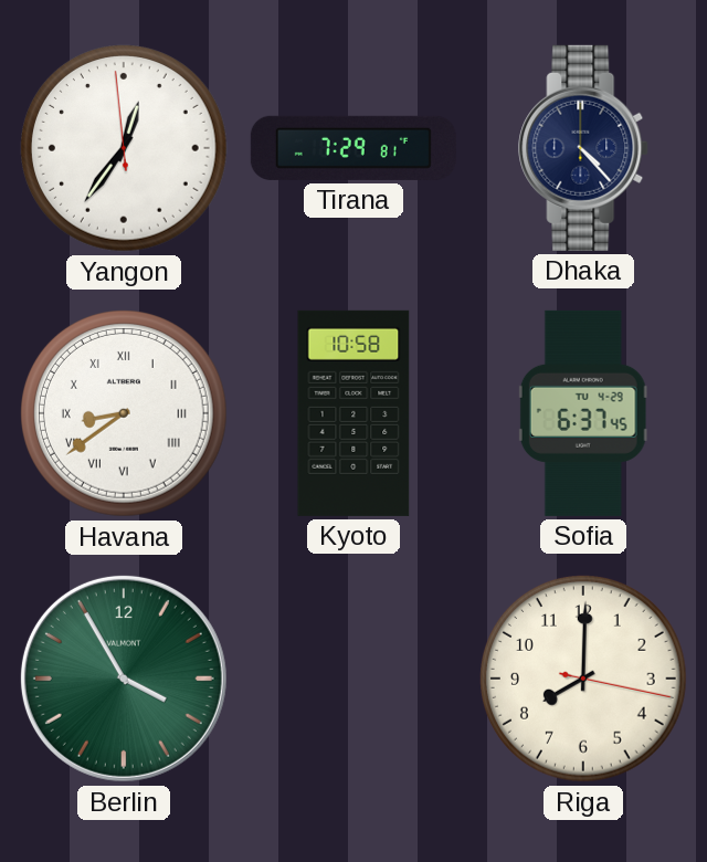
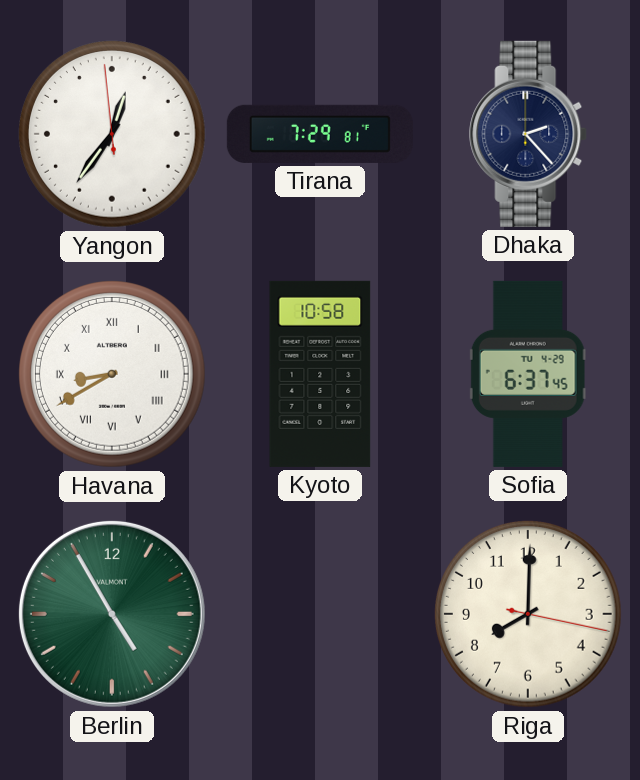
Dhaka: 4:23 -> 2:23
Havana: 8:39 -> 8:40
Berlin: 3:55 -> 4:55
